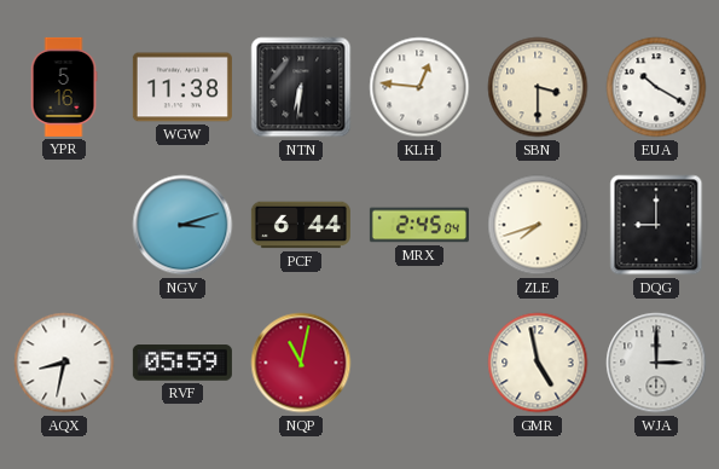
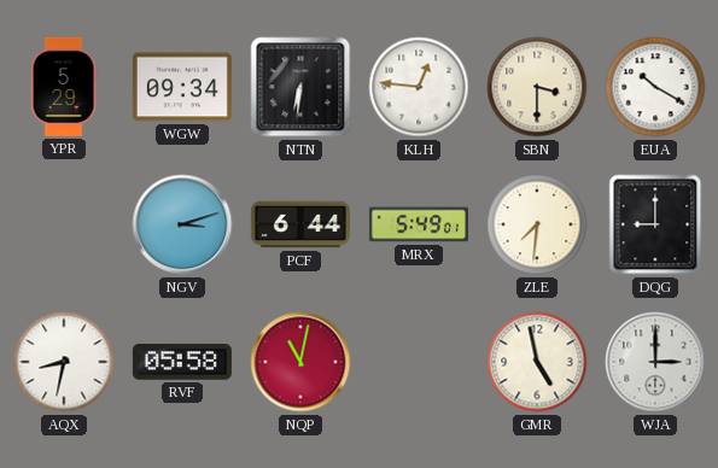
YPR: 5:16 -> 5:29
WGW: 11:38 -> 09:34
MRX: 2:45 -> 5:49
ZLE: 7:42 -> 7:31
RVF: 05:59 -> 05:58
